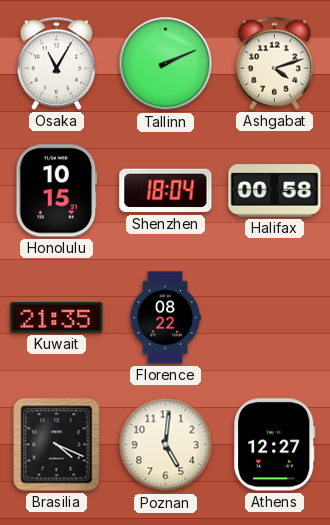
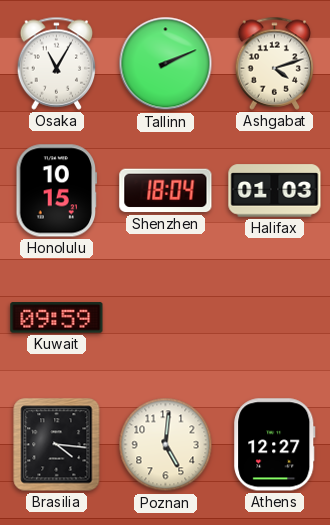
Halifax: 00:58 -> 01:03
Kuwait: 21:35 -> 09:59
Florence: 08:22 -> none
Brasilia: 4:19 -> 4:16
